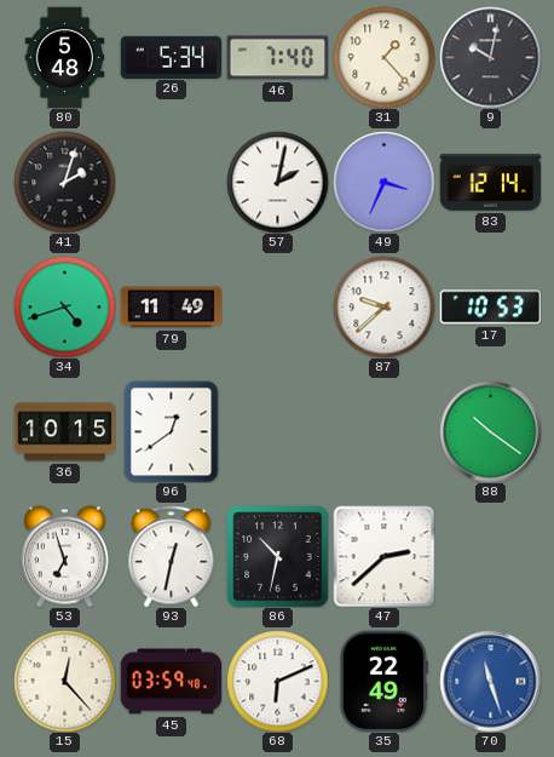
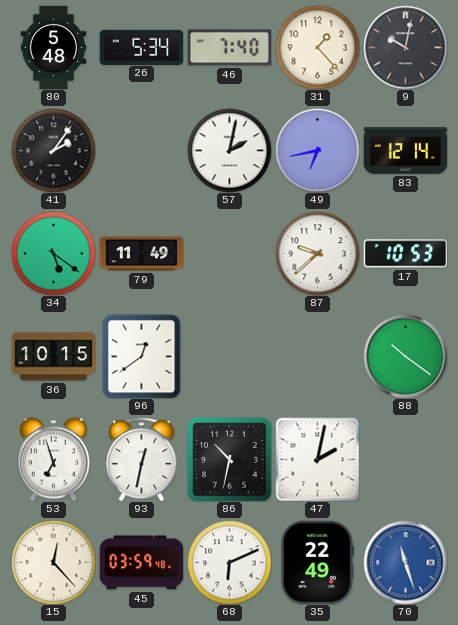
41: 2:03 -> 2:06
49: 3:34 -> 6:43
34: 4:42 -> 5:21
47: 2:38 -> 2:02
